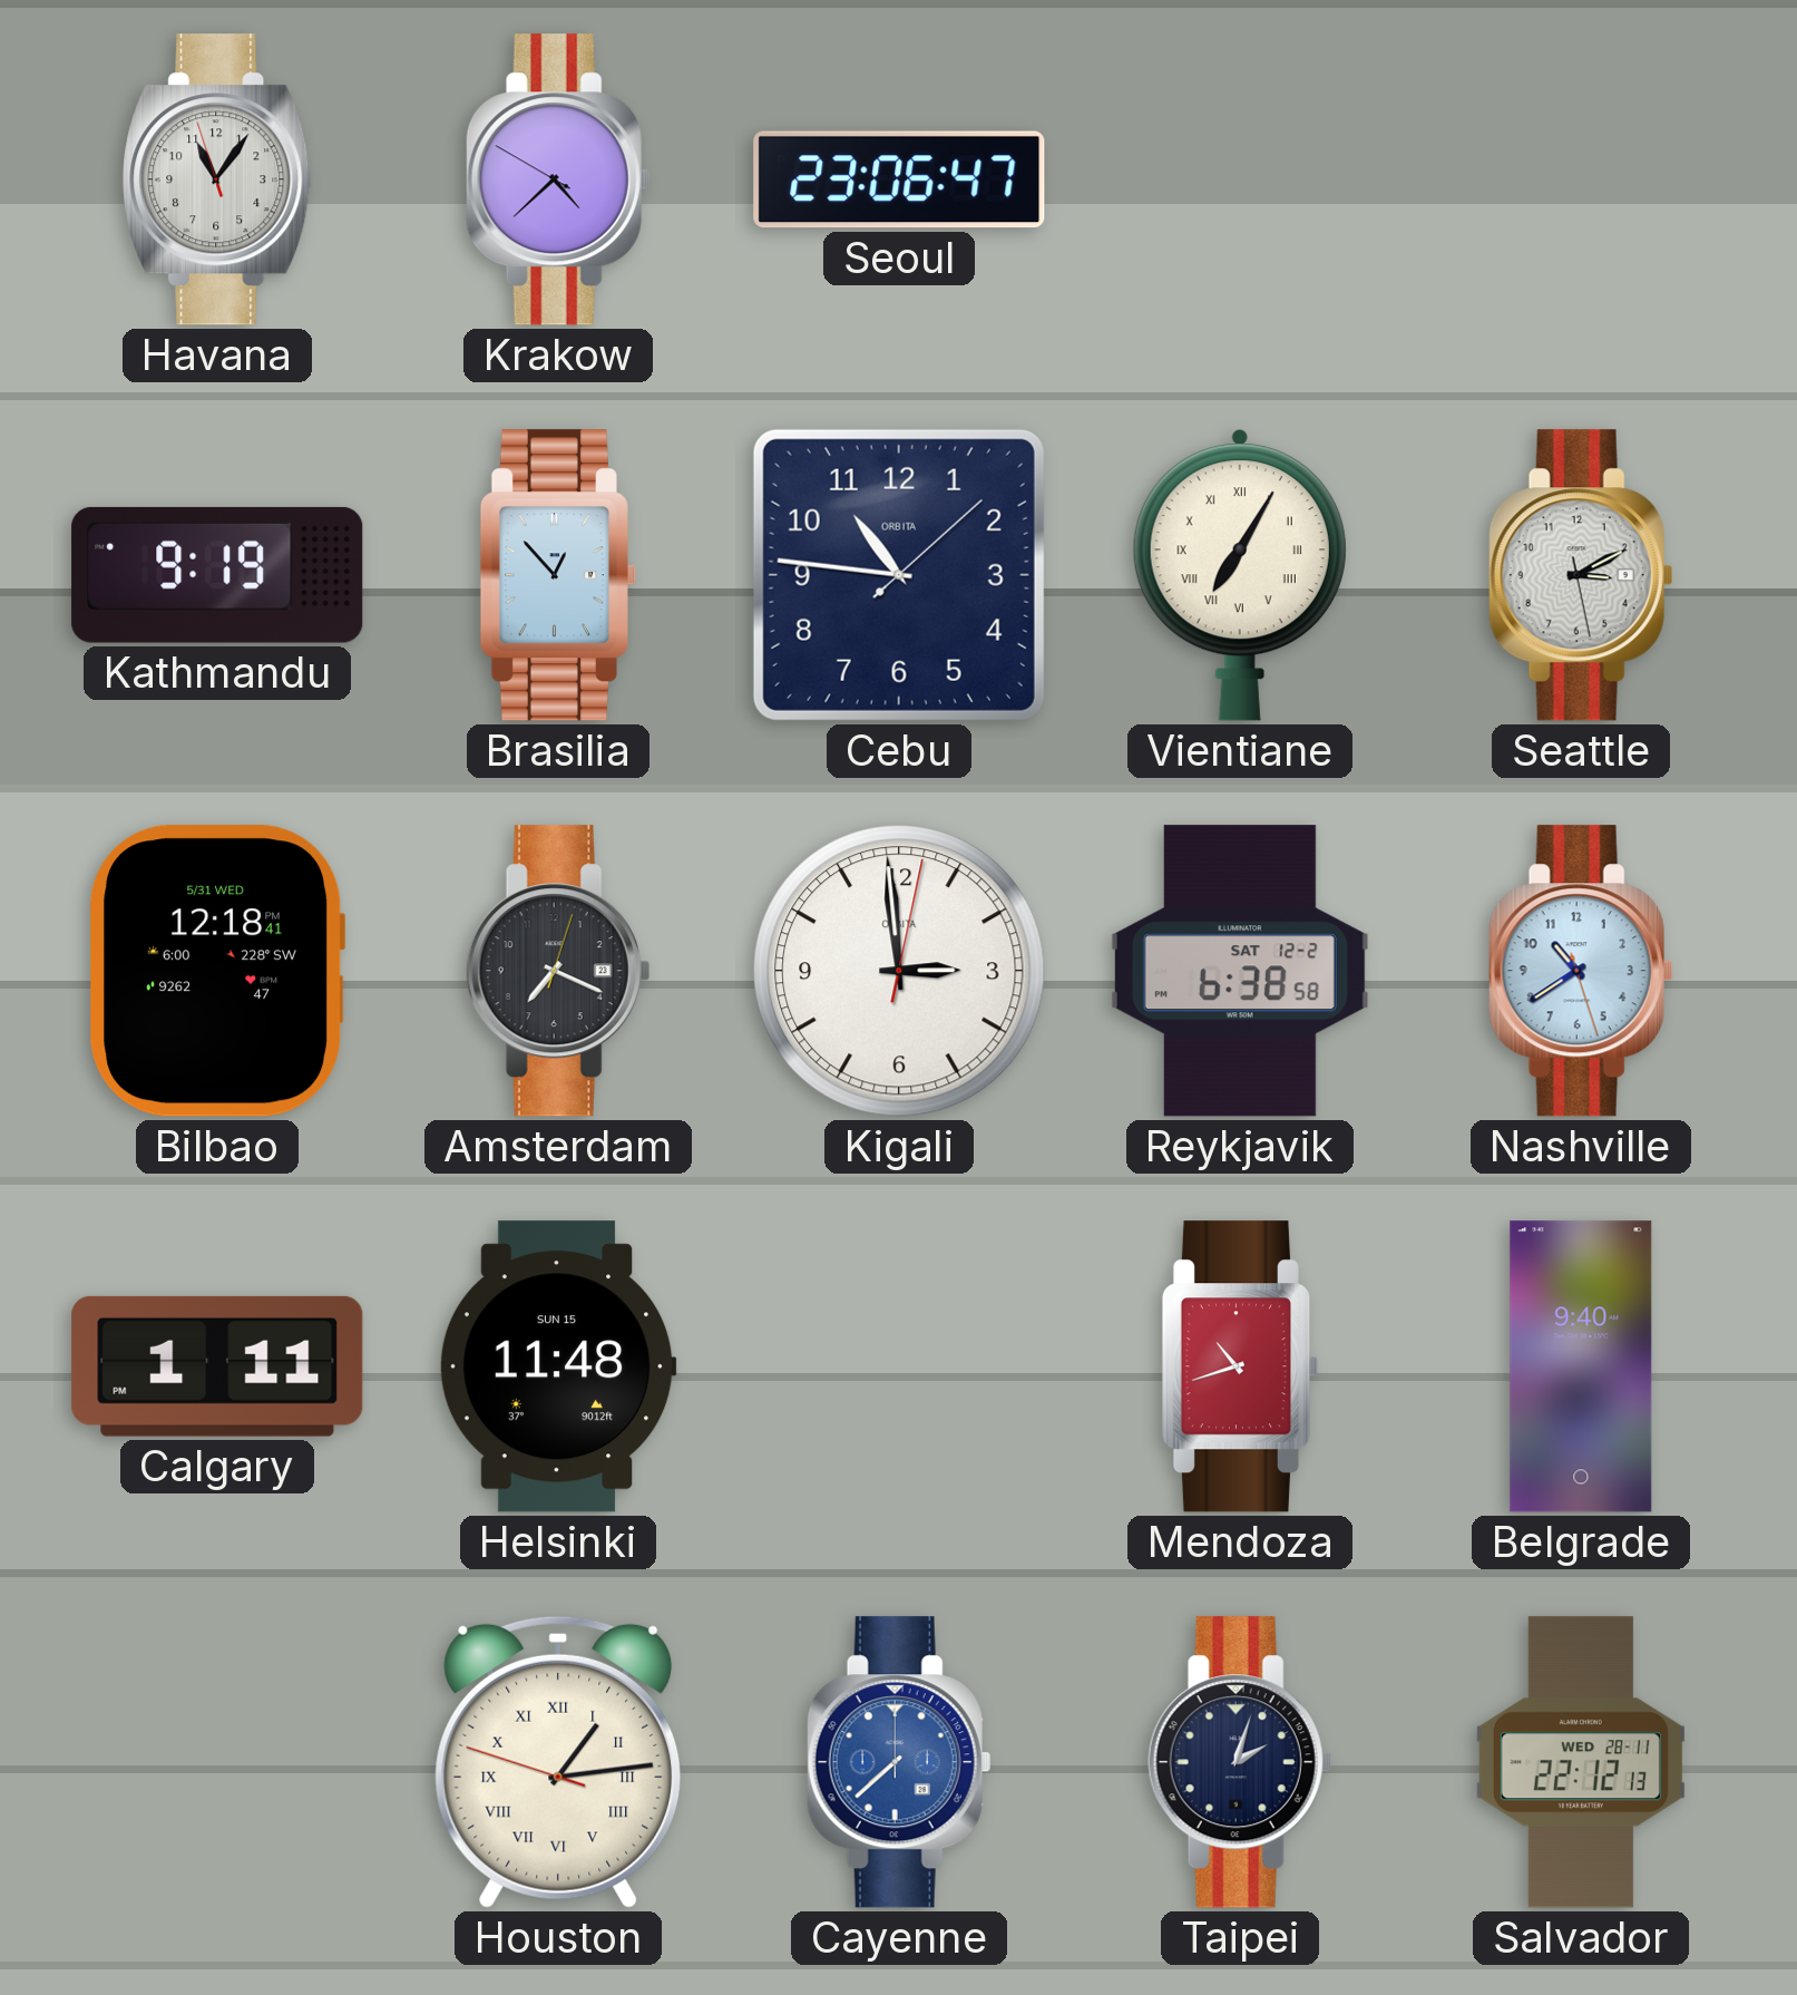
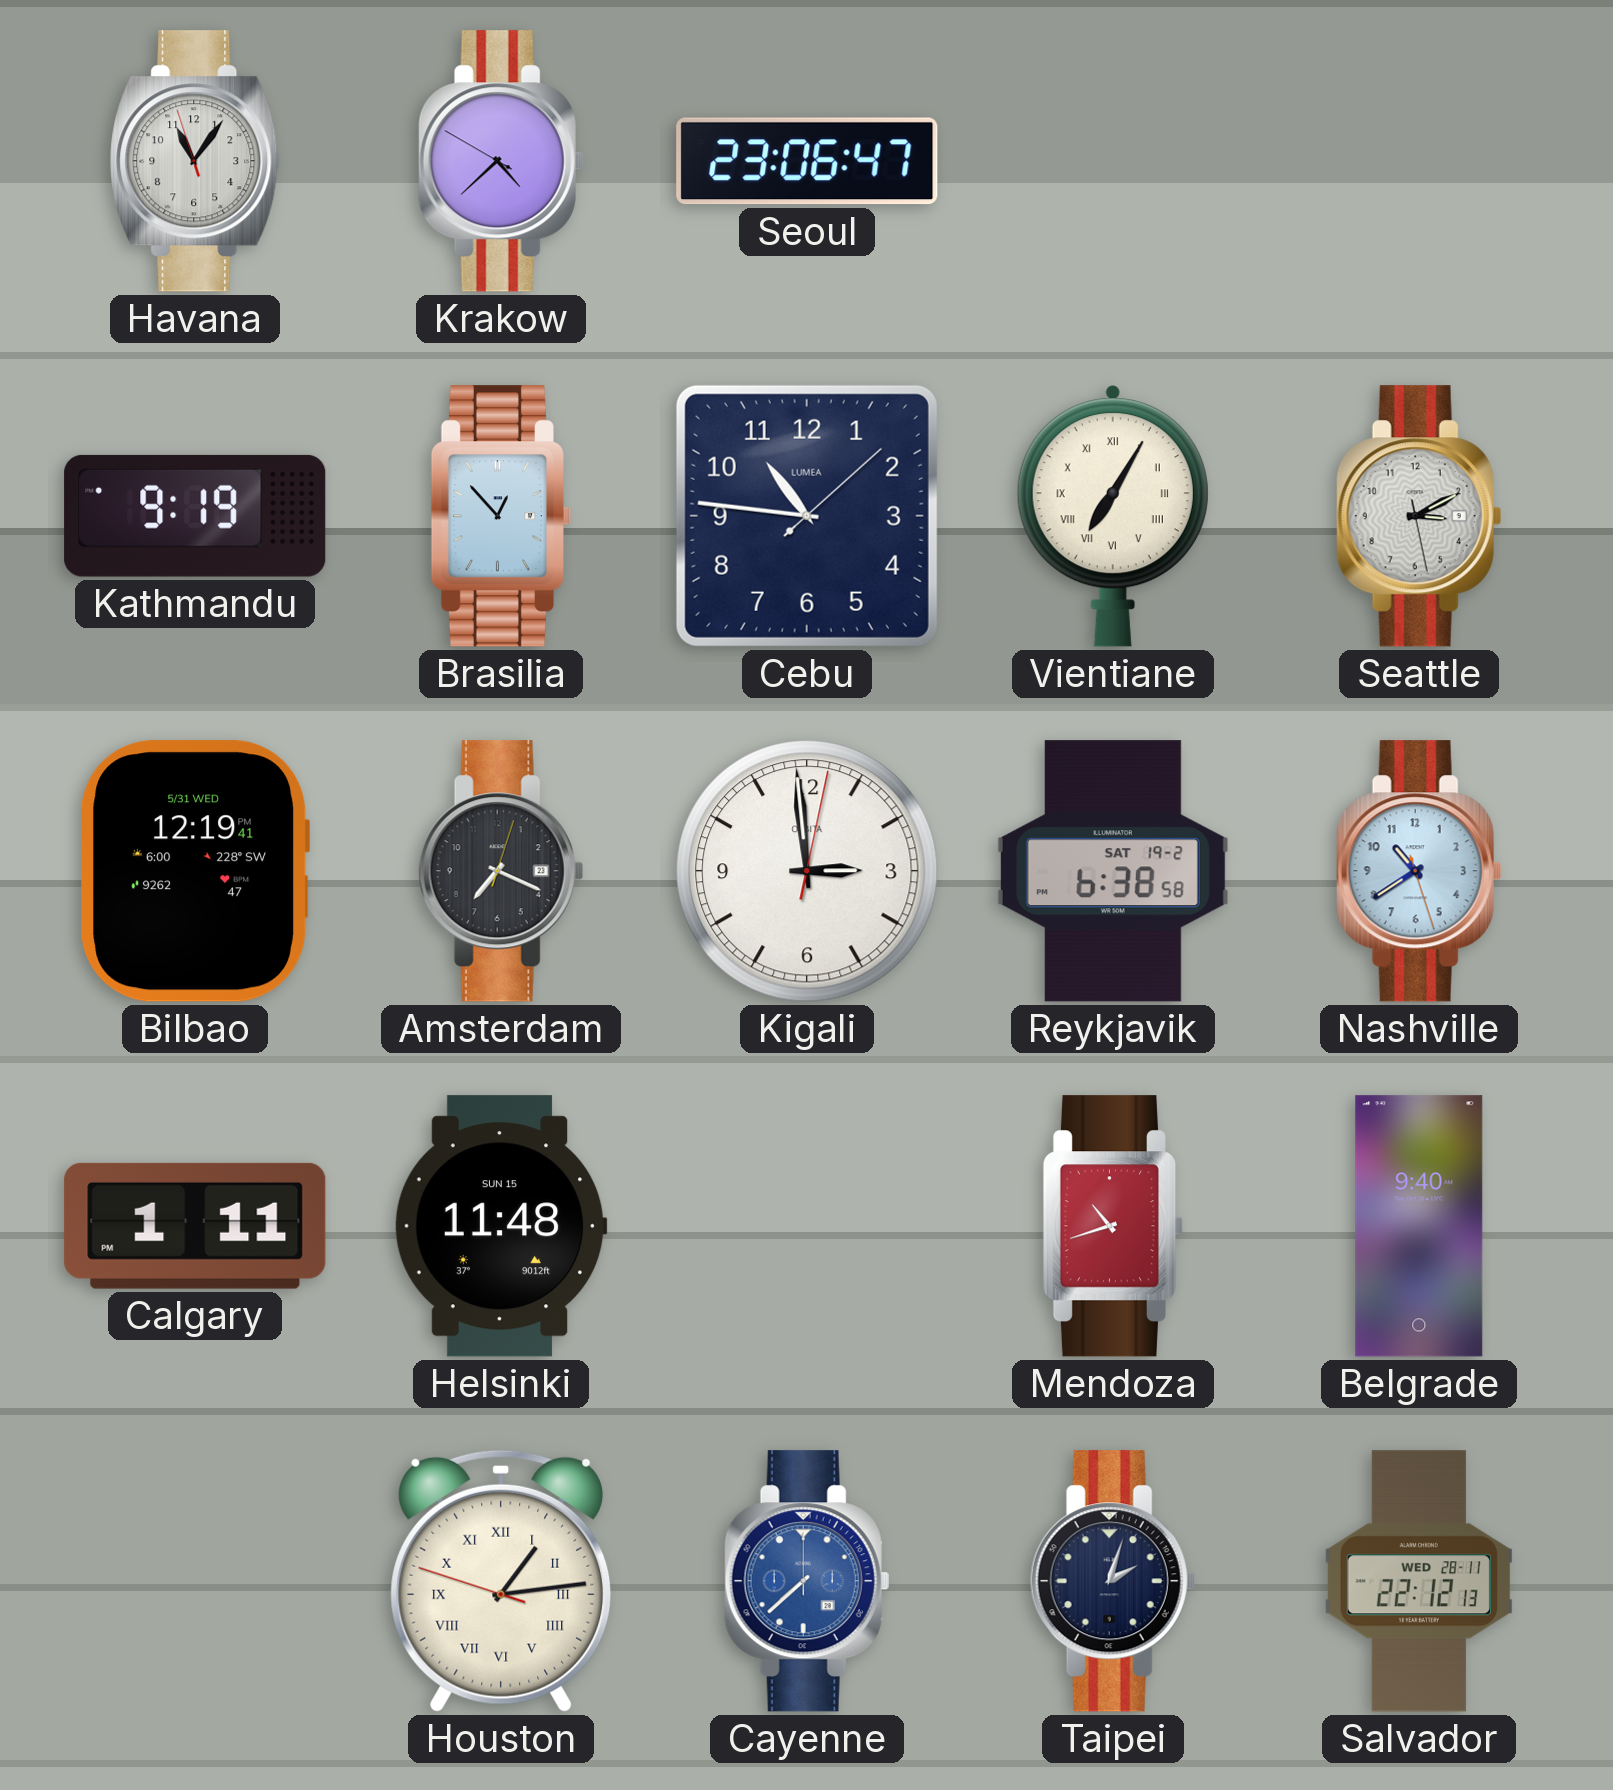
Cebu brand: ORBITA -> LUMEA
Bilbao: 12:18 -> 12:19
Reykjavik date: SAT 12-2 -> SAT 19-2
